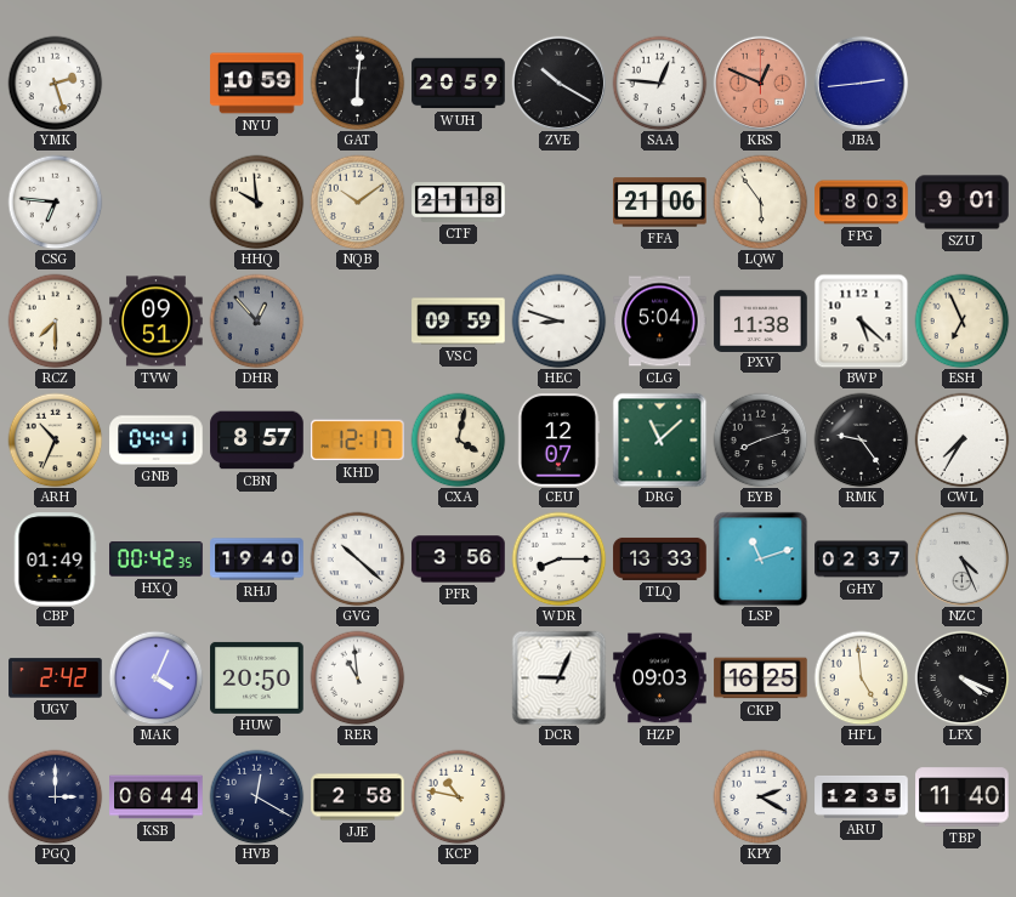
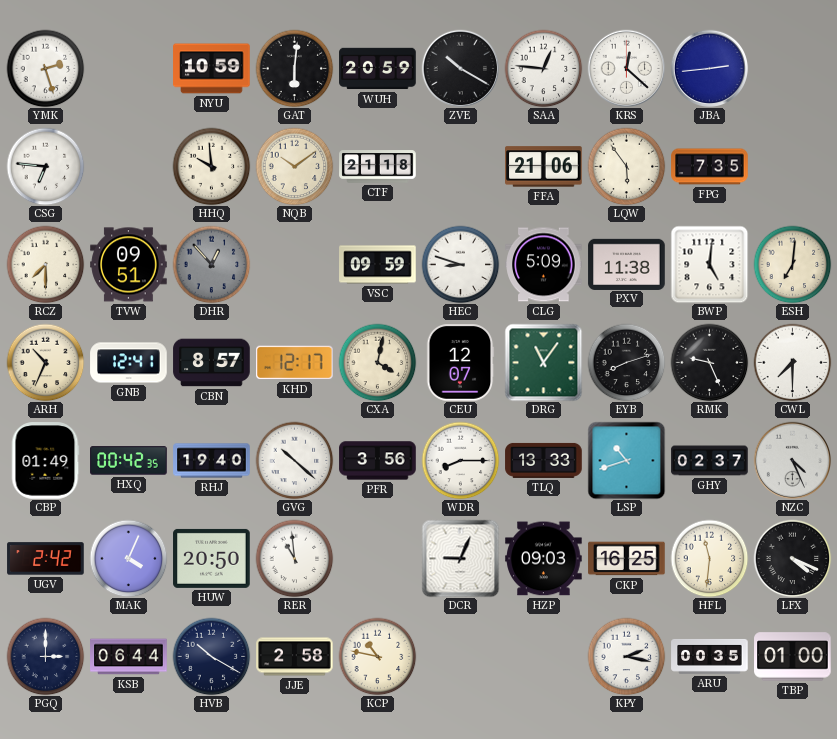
KRS: 12:49 -> 12:22
KRS dial: salmon -> white
FPG: 8:03 -> 7:35
SZU: 9:01 -> none
CLG: 5:04 -> 5:09
BWP: 5:22 -> 5:01
ESH: 6:56 -> 7:01
GNB: 04:41 -> 12:41
DRG: 11:08 -> 11:06
RMK: 9:24 -> 9:26
CWL: 7:35 -> 7:30
LSP: 11:12 -> 10:42
HFL: 4:59 -> 11:31
HVB: 12:20 -> 10:20
KPY: 2:20 -> 2:17
ARU: 12:35 -> 00:35
TBP: 11:40 -> 01:00
